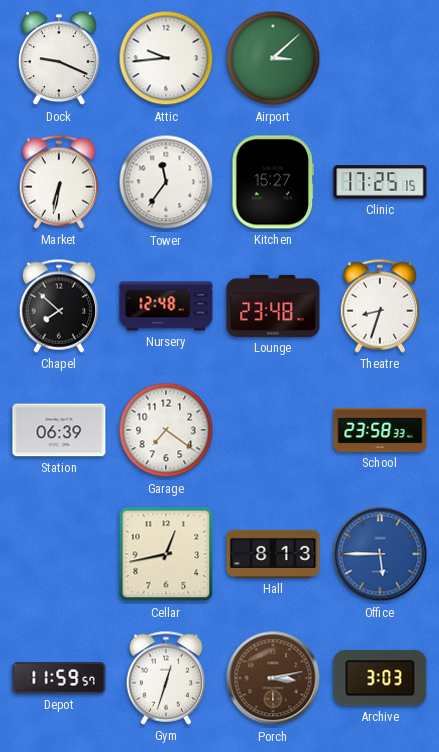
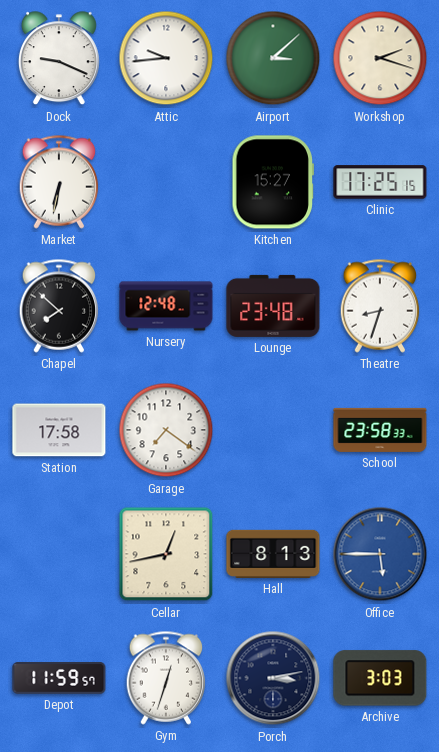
Workshop: none -> 2:18
Tower: 11:36 -> none
Station: 06:39 -> 17:58
Porch dial: brown -> navy
